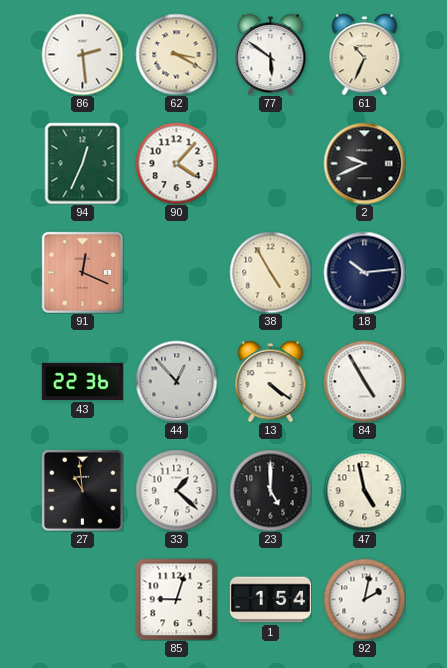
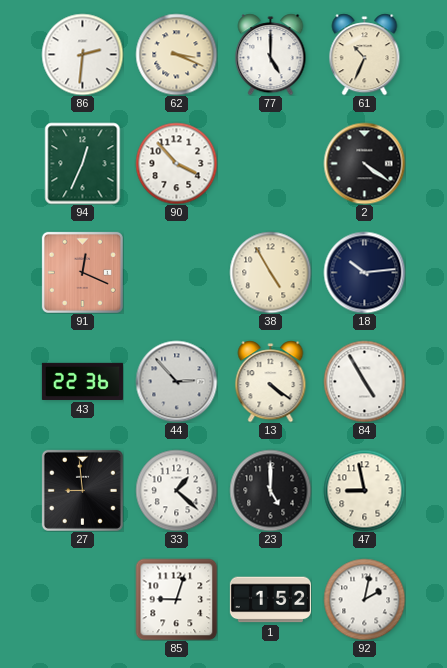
86: 2:29 -> 2:31
62: 3:20 -> 3:19
77: 5:51 -> 5:00
90: 4:07 -> 3:53
2: 9:41 -> 4:21
44: 12:53 -> 2:53
27: 10:59 -> 8:59
47: 4:58 -> 8:58
1: 1:54 -> 1:52
